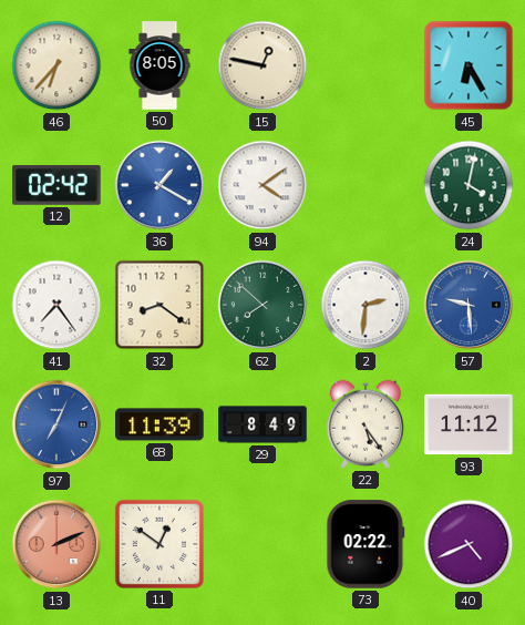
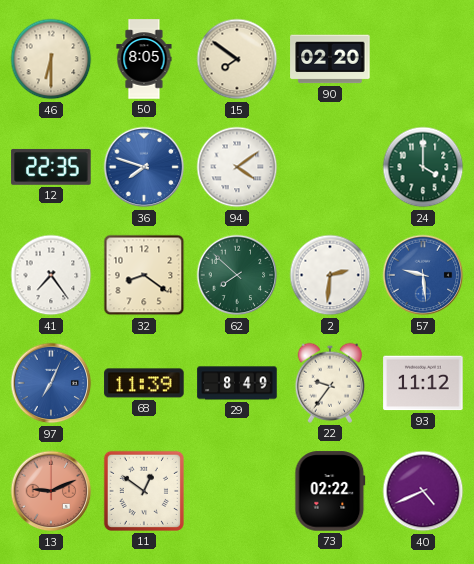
46: 6:37 -> 6:30
15: 12:47 -> 7:51
90: none -> 02:20
45: 6:25 -> none
12: 02:42 -> 22:35
36: 1:20 -> 7:48
24: 4:02 -> 4:00
22: 5:24 -> 9:36
13: 2:11 -> 9:11
